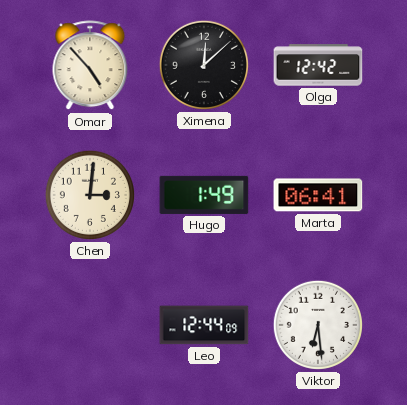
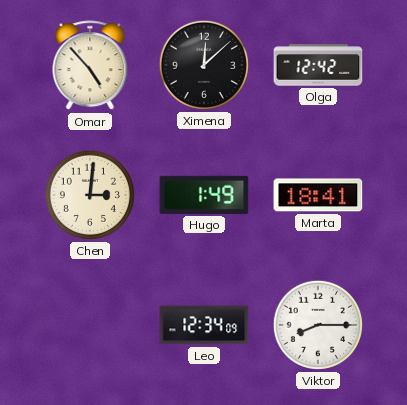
Marta: 06:41 -> 18:41
Leo: 12:44 -> 12:34
Viktor: 6:29 -> 8:15
